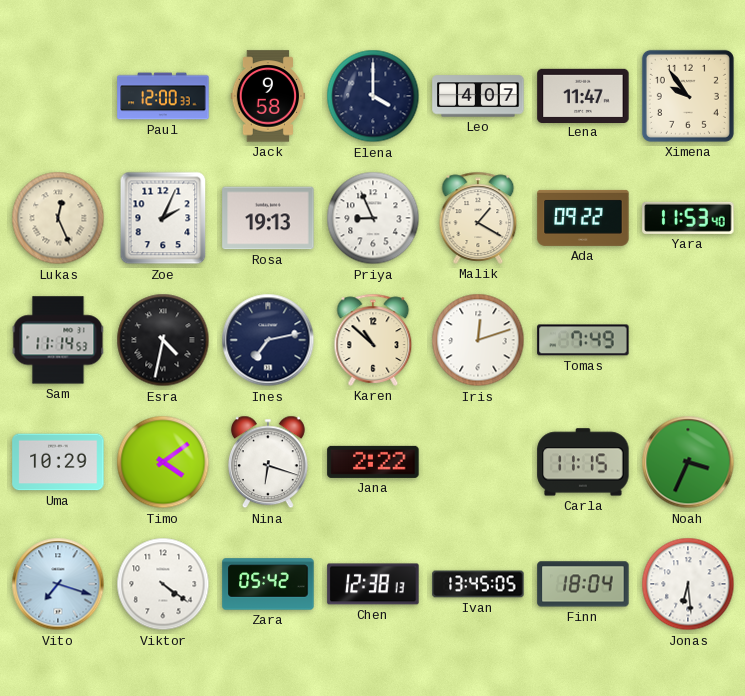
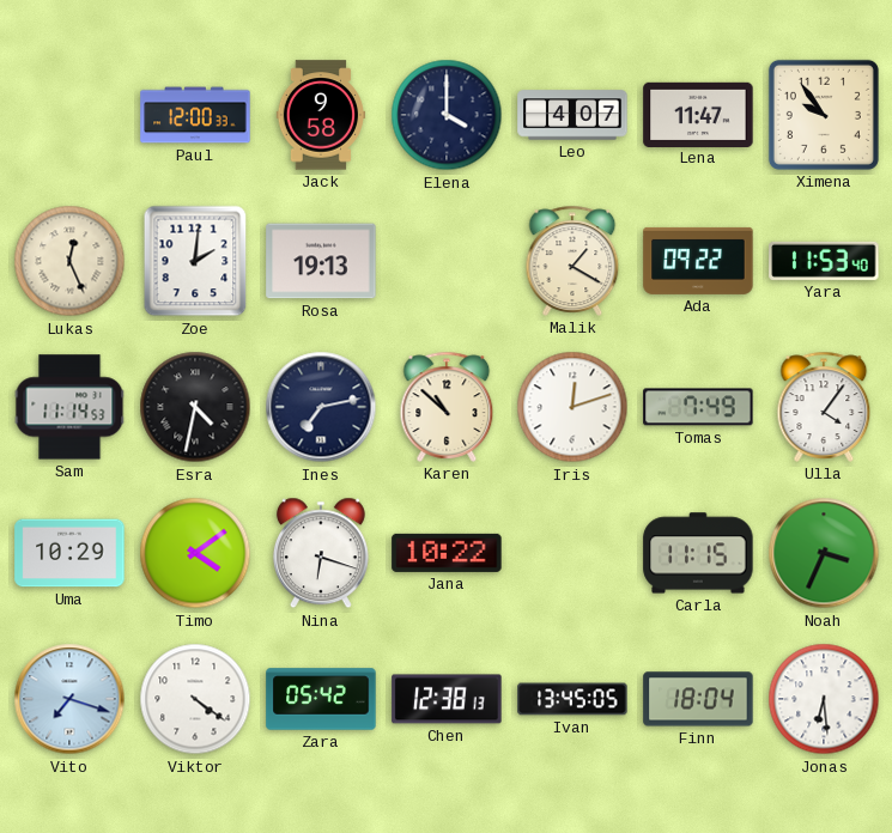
Zoe: 2:04 -> 2:01
Priya: 8:56 -> none
Ulla: none -> 4:06
Jana: 2:22 -> 10:22
